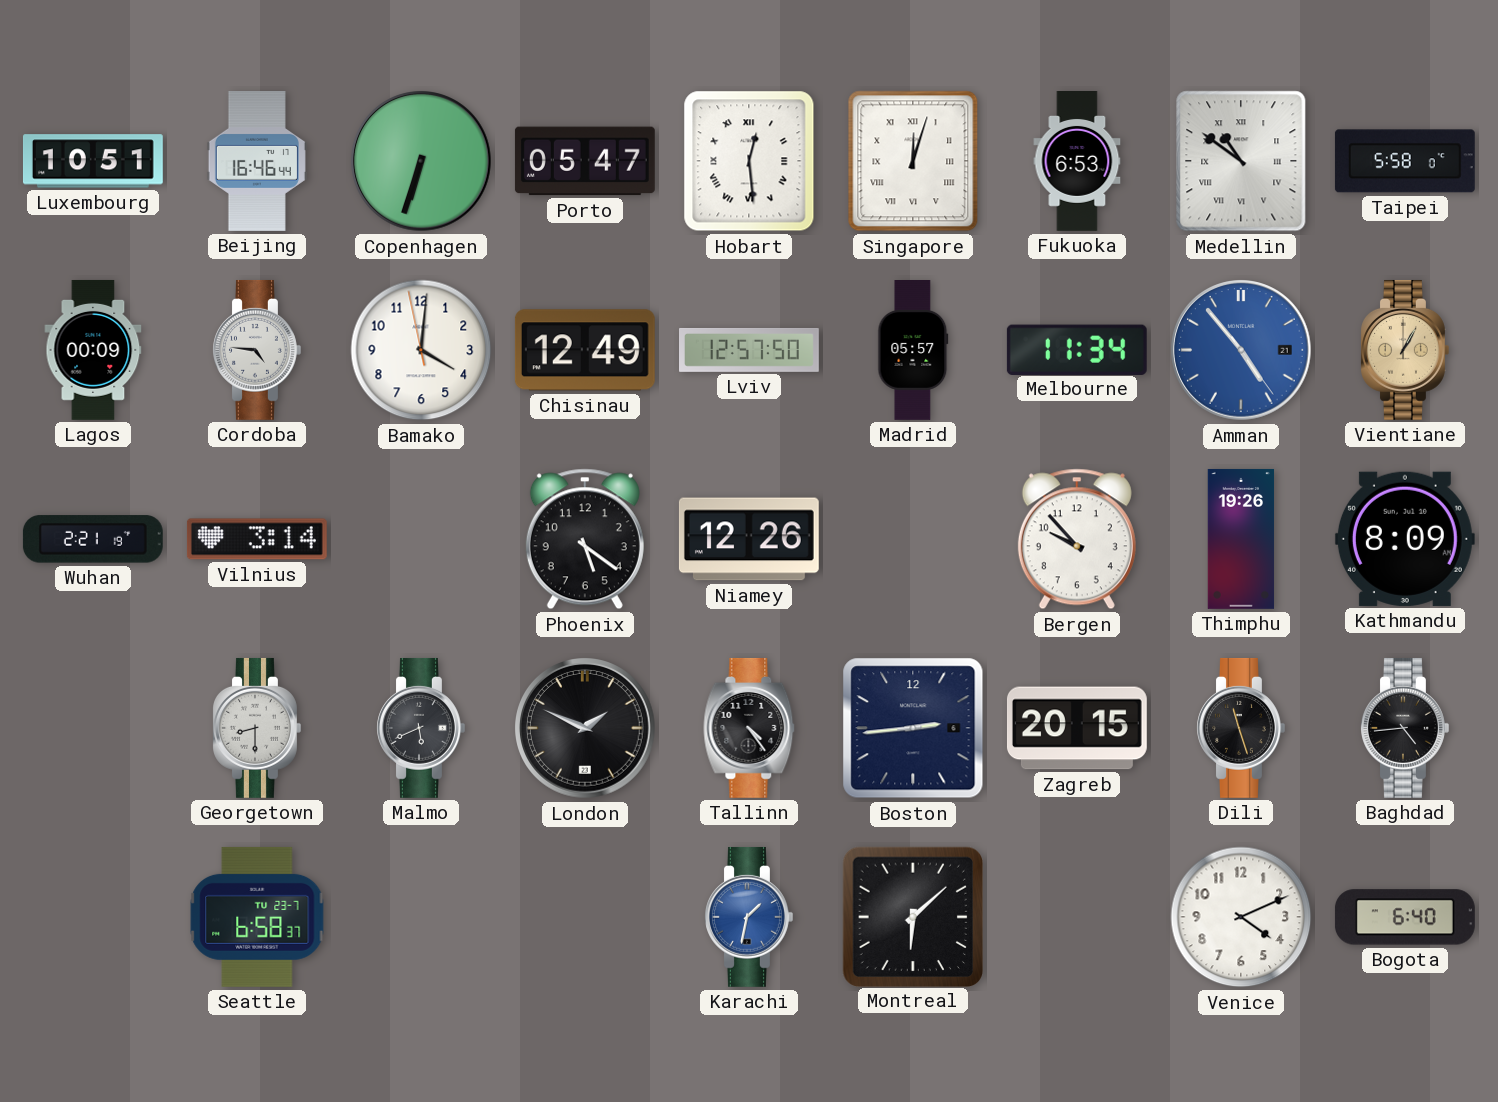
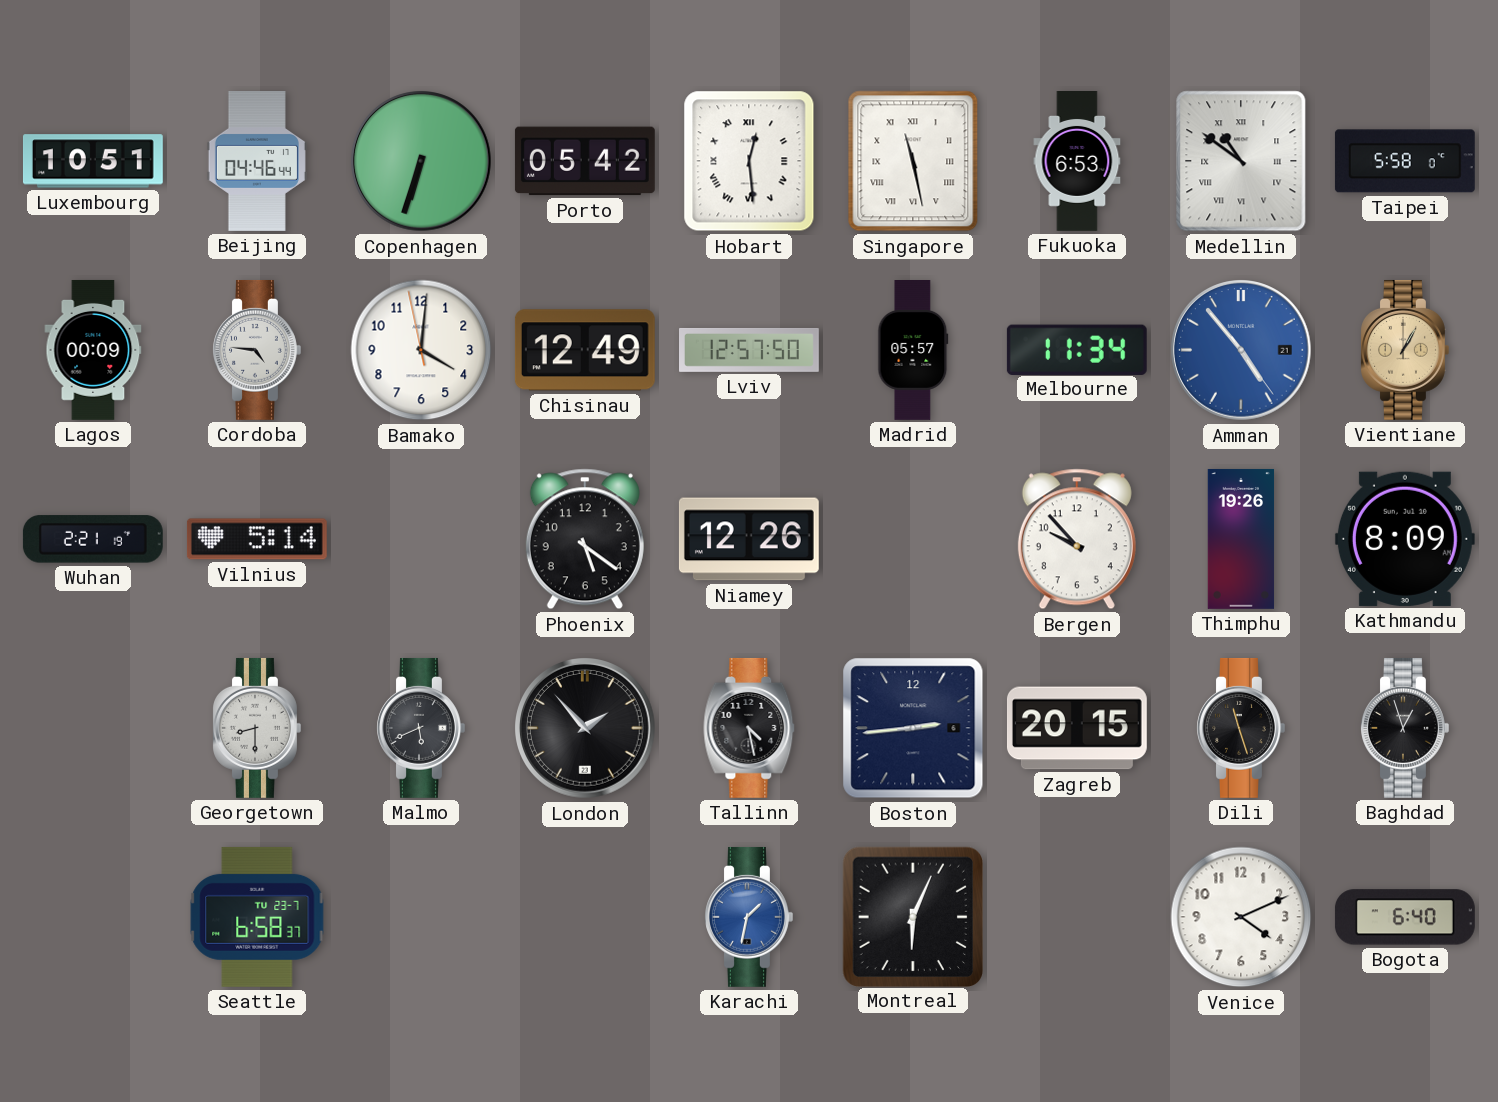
Beijing: 16:46 -> 04:46
Porto: 05:47 -> 05:42
Singapore: 12:03 -> 11:28
Vilnius: 3:14 -> 5:14
London: 1:49 -> 1:53
Tallinn: 4:24 -> 4:28
Baghdad: 4:44 -> 12:57
Montreal: 6:08 -> 6:04
